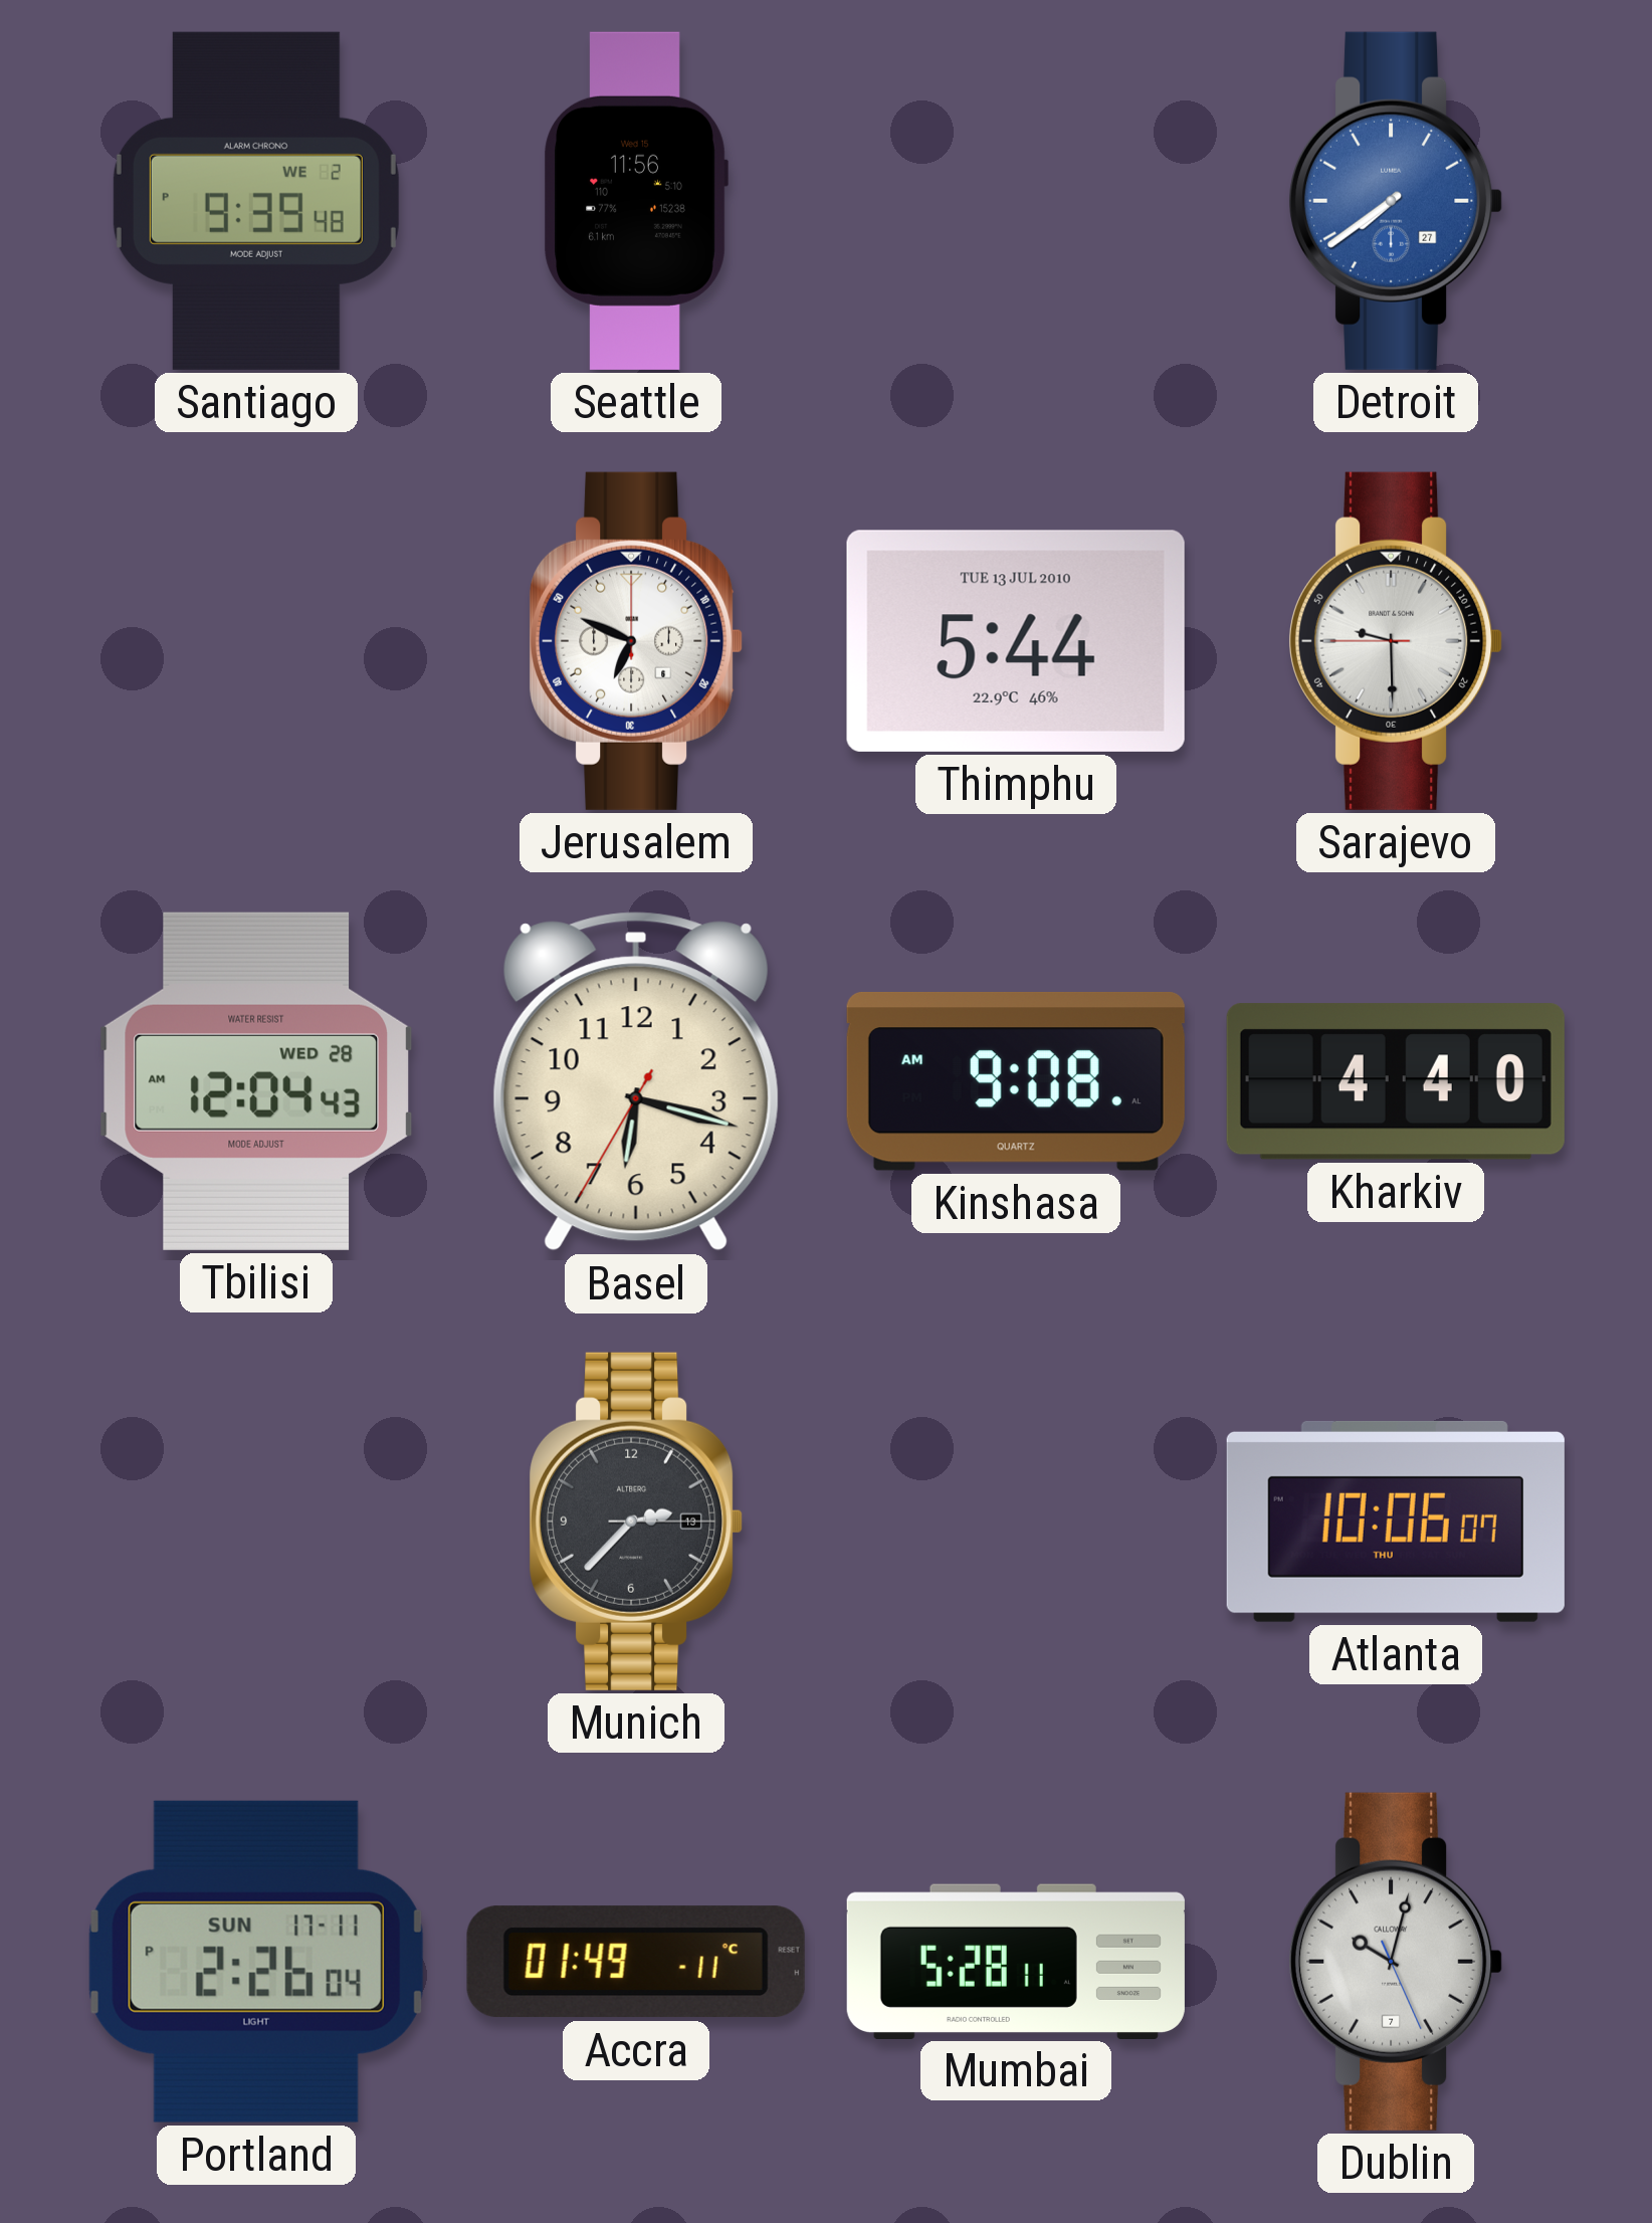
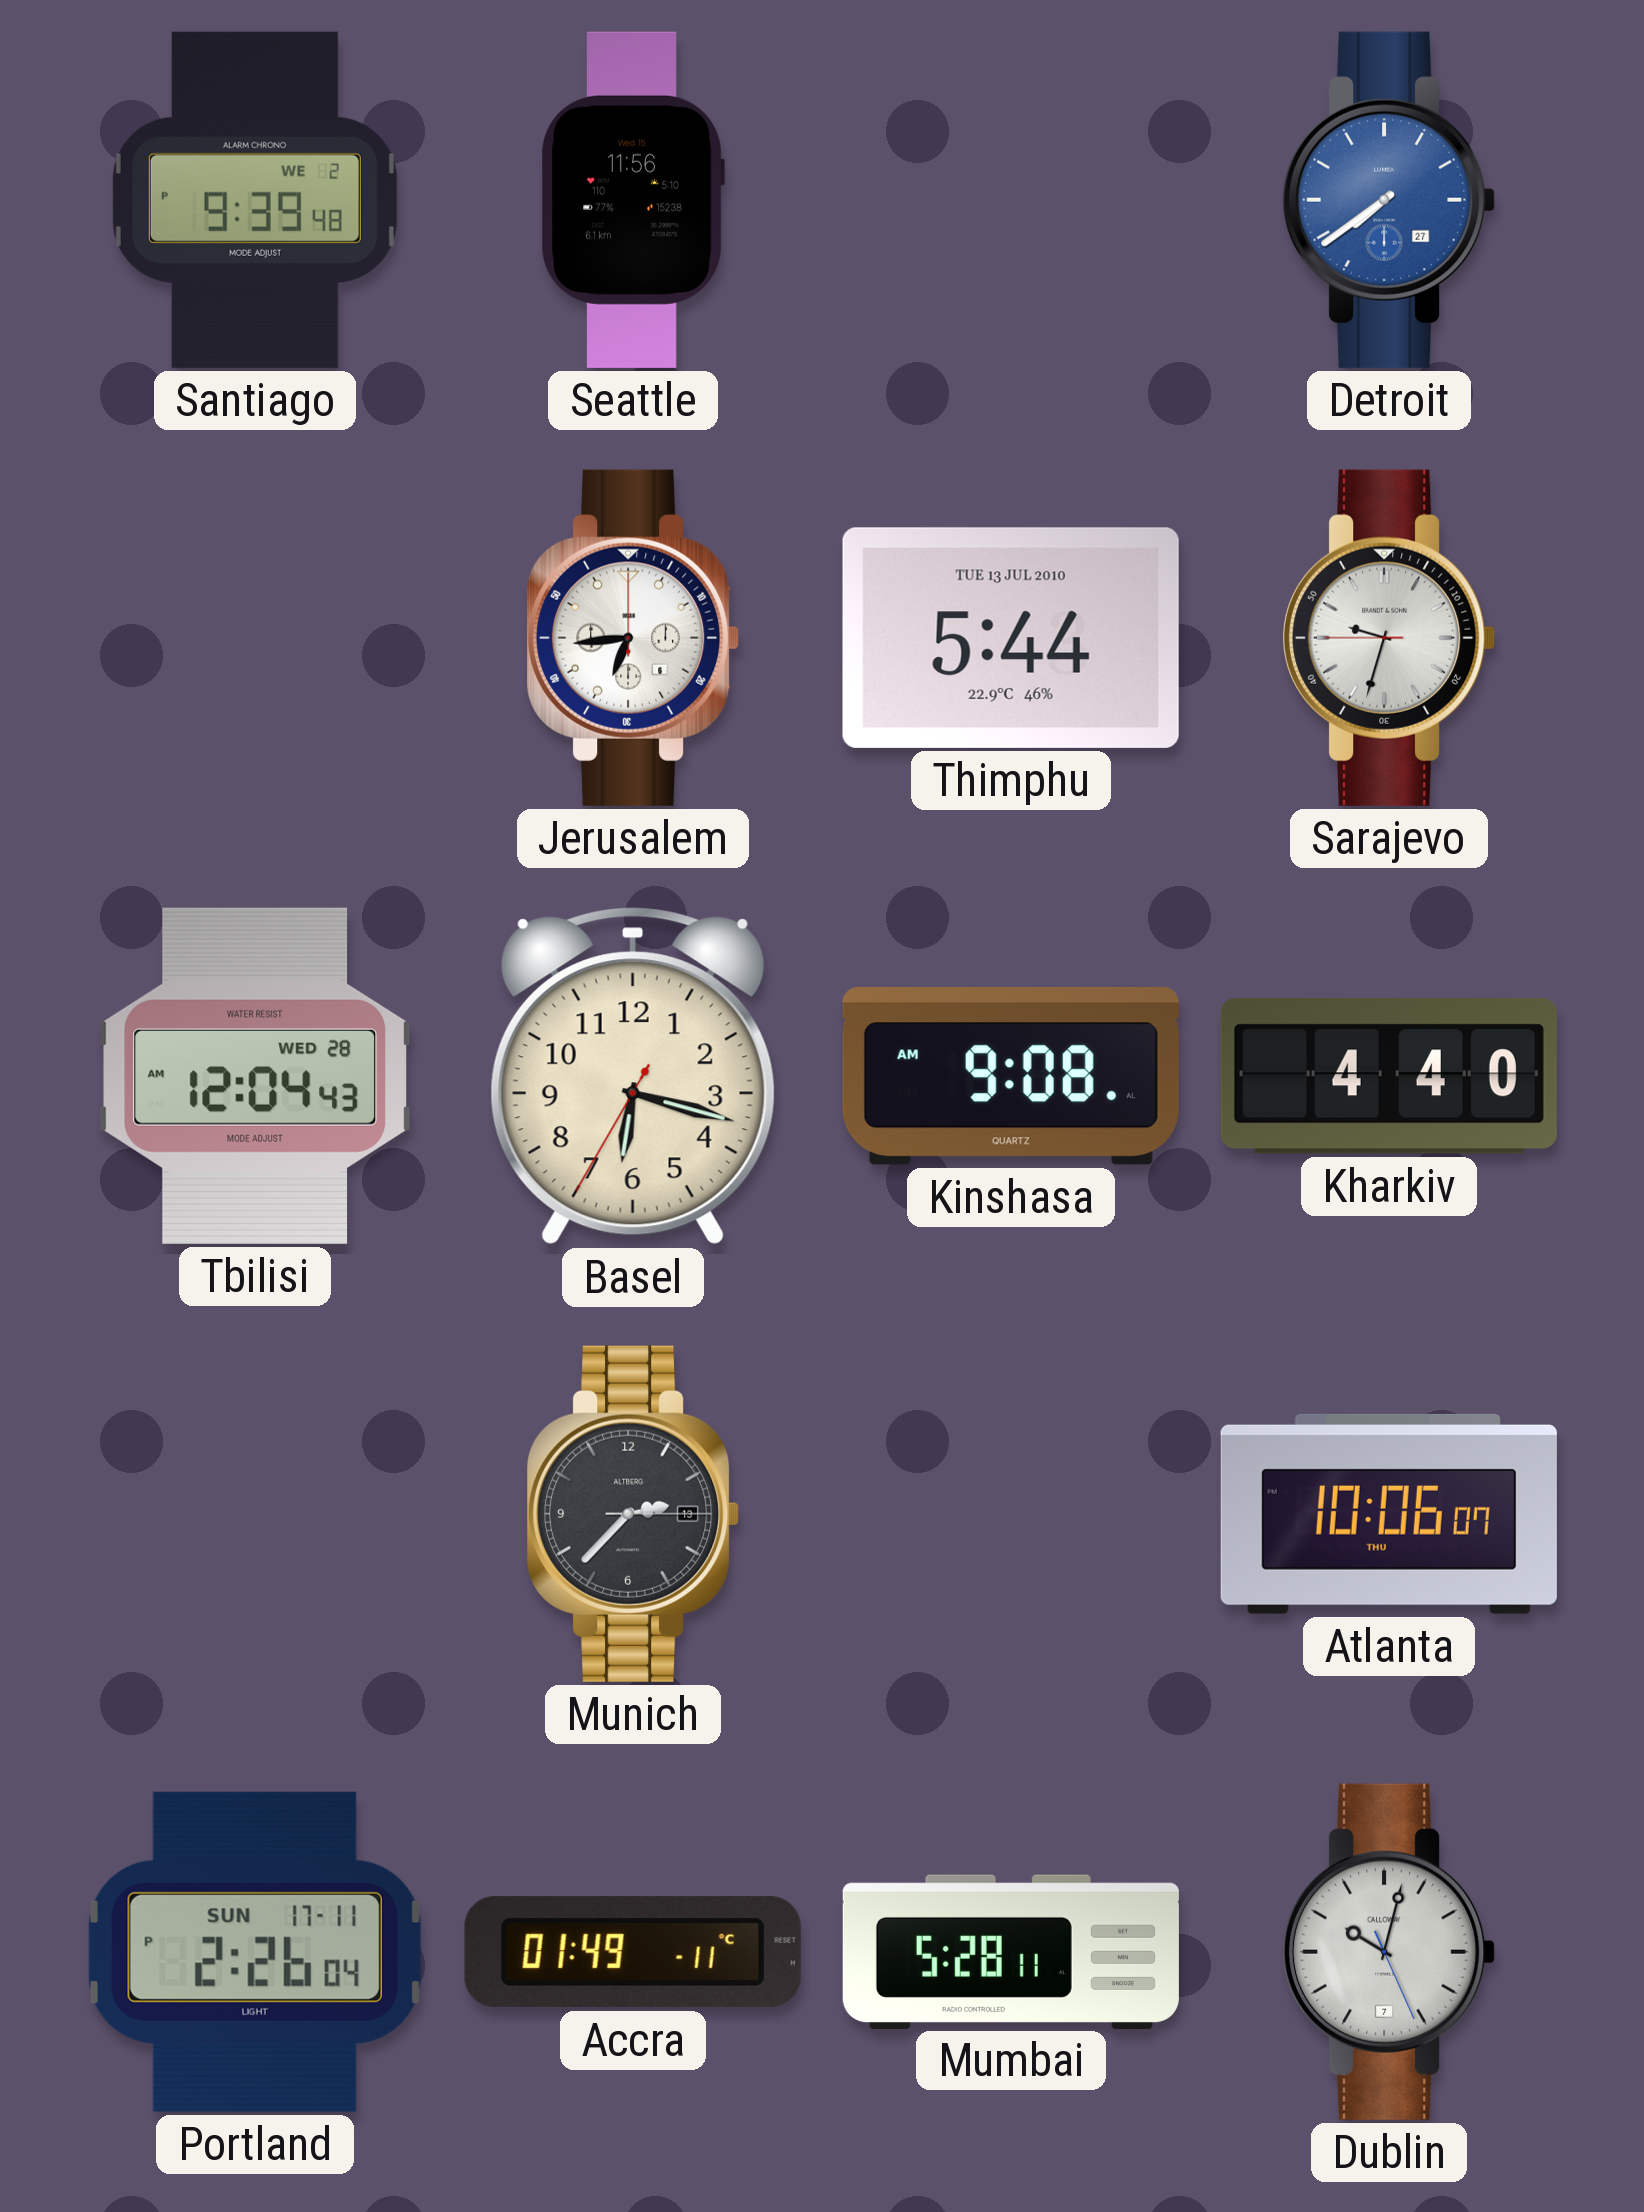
Jerusalem: 6:49 -> 6:44
Sarajevo: 9:29 -> 9:32
